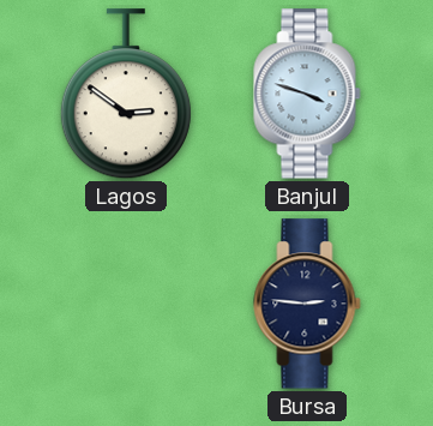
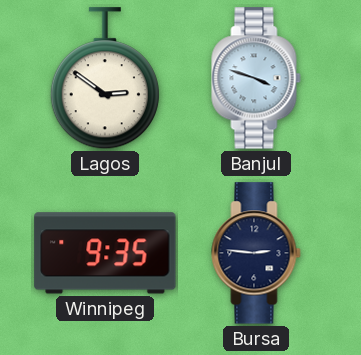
Winnipeg: none -> 9:35
